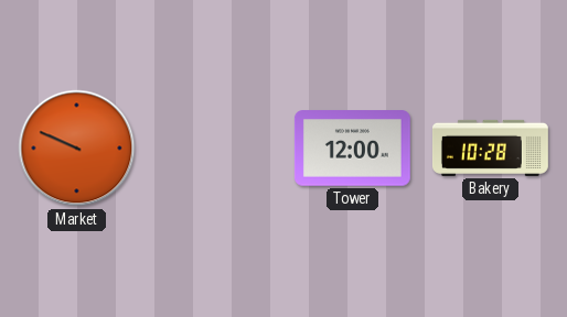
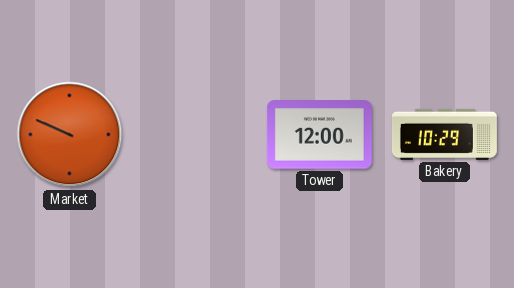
Bakery: 10:28 -> 10:29
